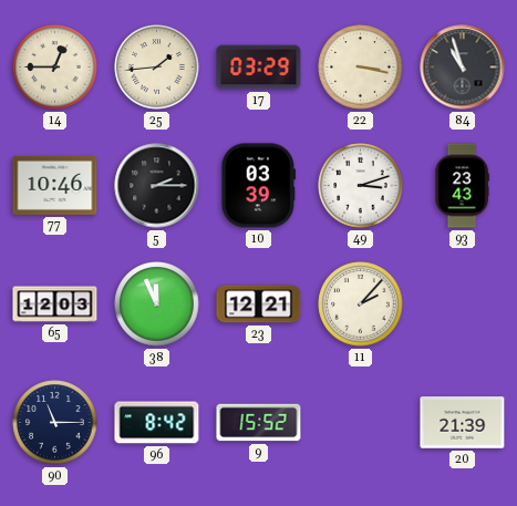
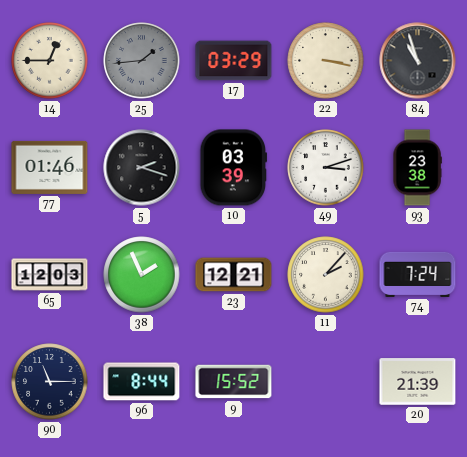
25 dial: cream -> grey
77: 10:46 -> 01:46
5: 2:15 -> 2:18
93: 23:43 -> 23:38
38: 11:56 -> 1:56
74: none -> 7:24
96: 8:42 -> 8:44
